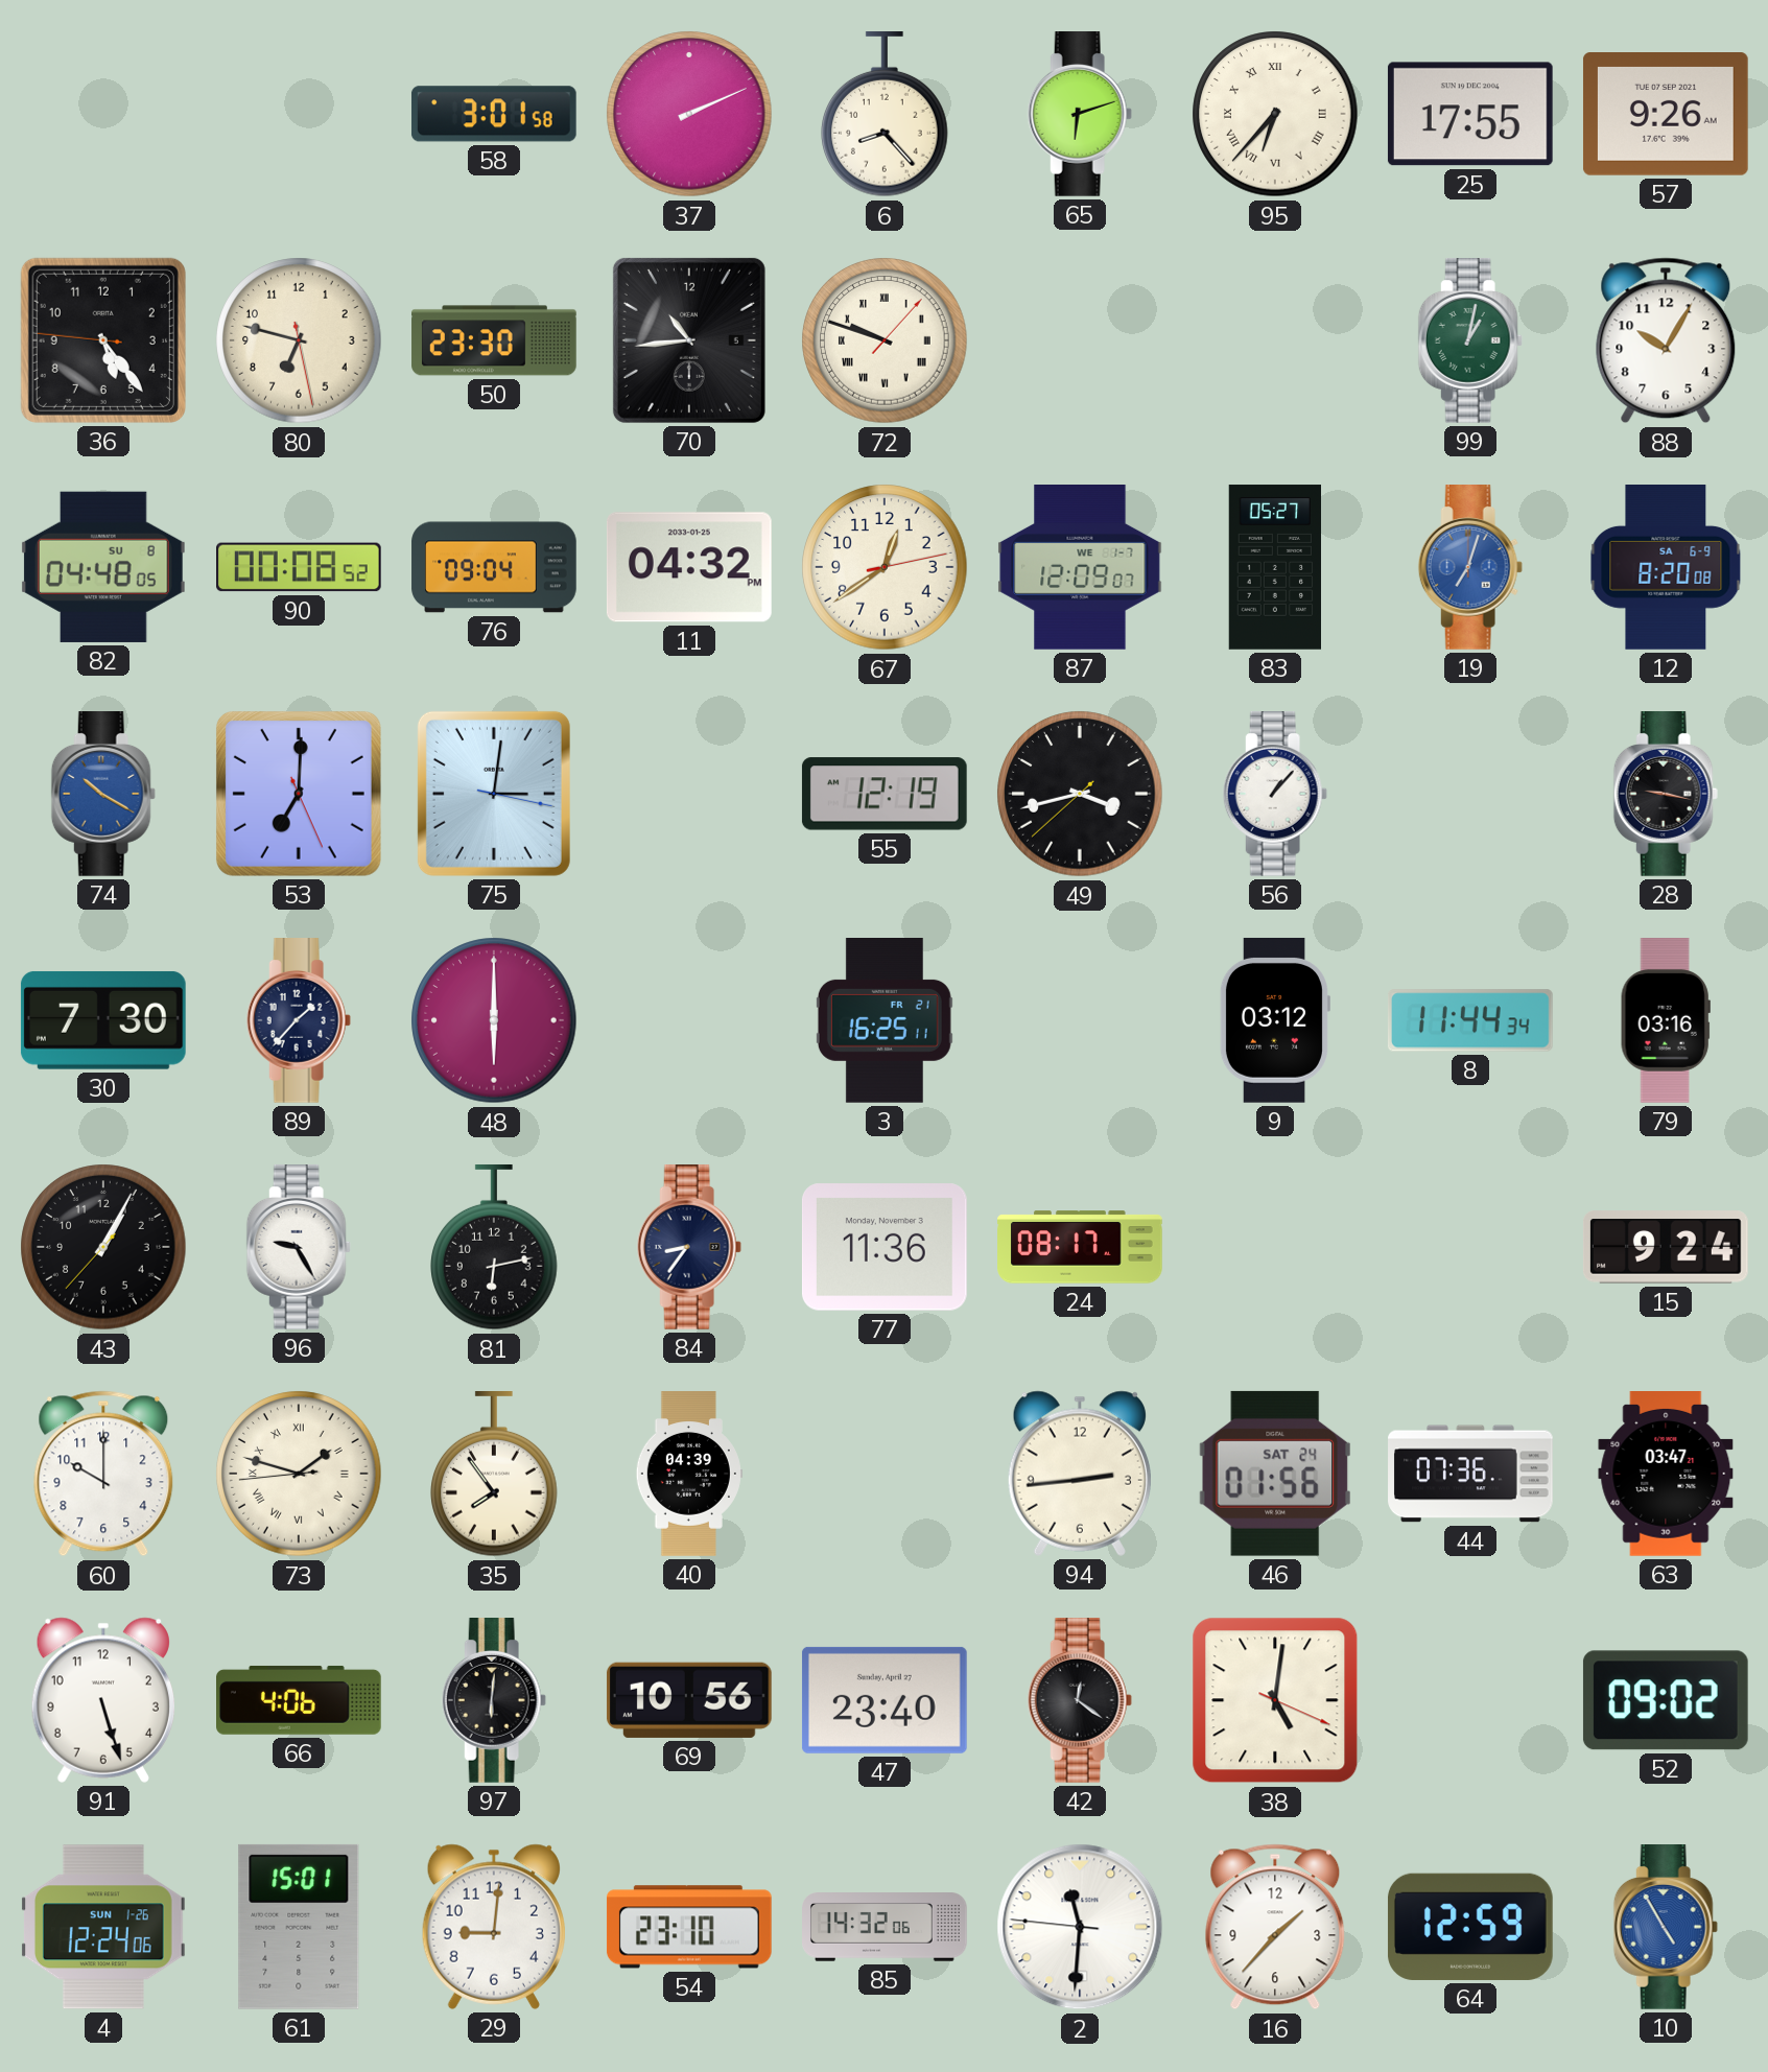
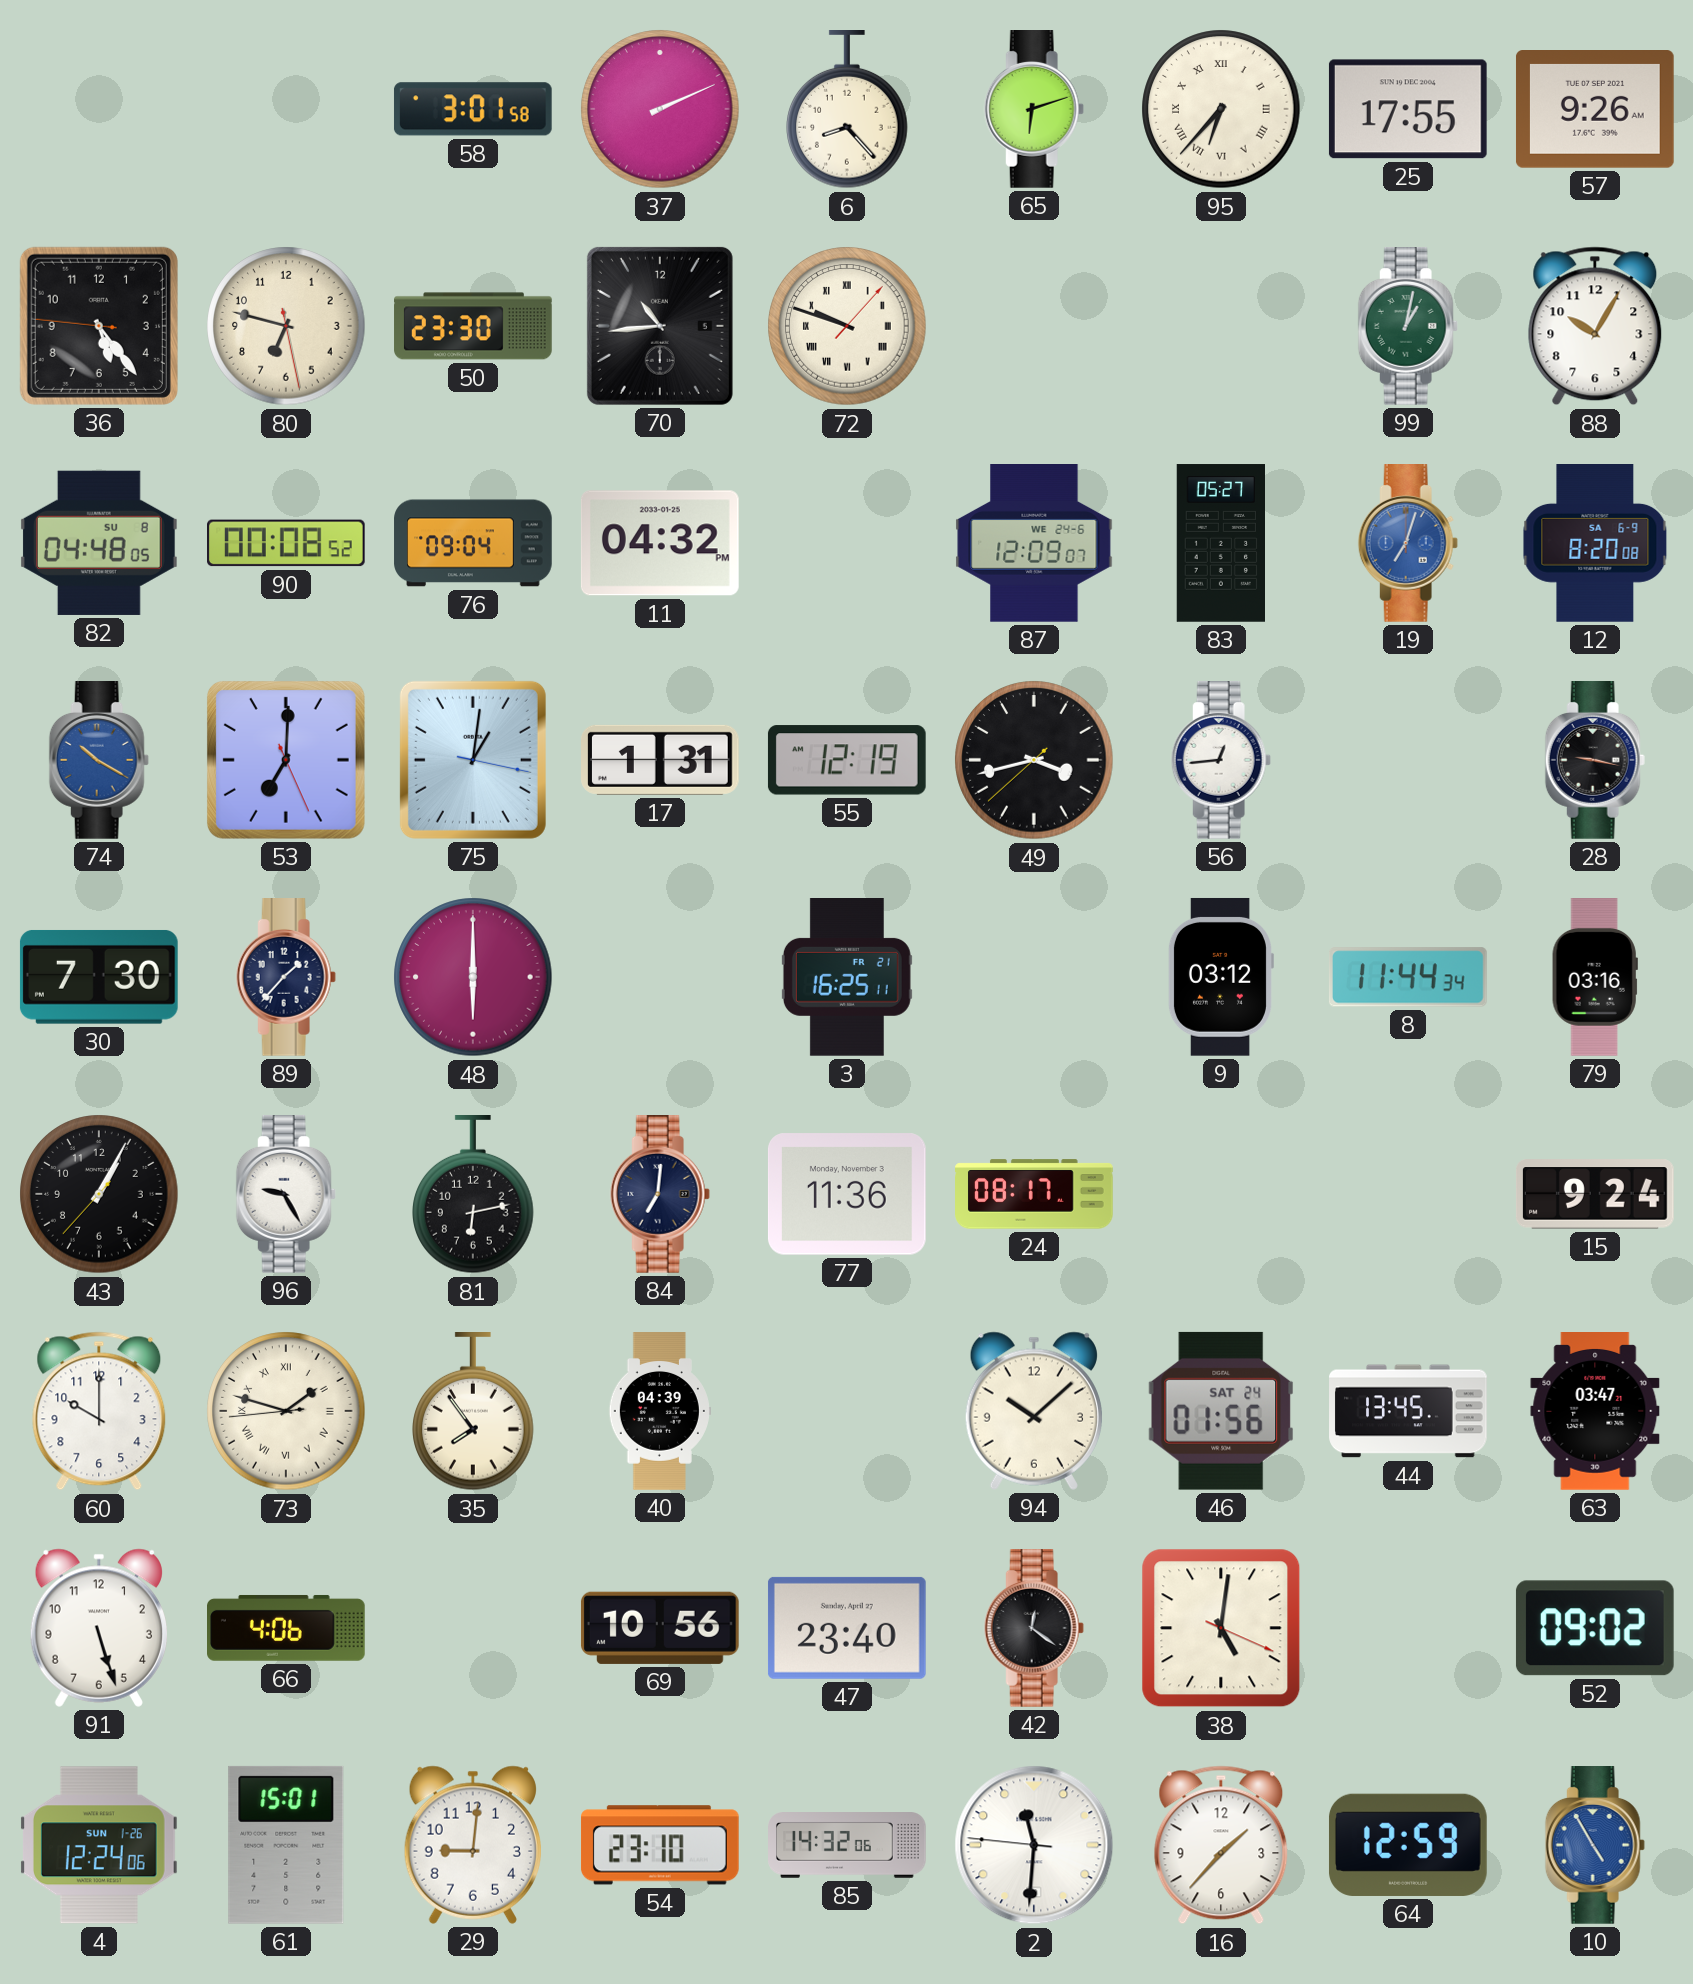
67: 12:39 -> none
87 date: WE 1-7 -> WE 24-6
75: 3:01 -> 1:01
17: none -> 1:31
56: 1:07 -> 12:44
84: 8:36 -> 7:01
94: 2:44 -> 10:08
44: 07:36 -> 13:45
97: 6:01 -> none
